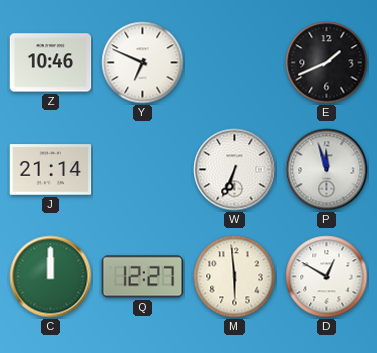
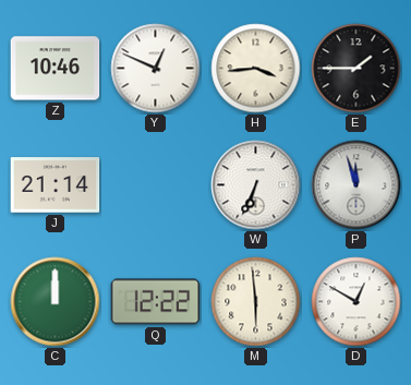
Y: 6:49 -> 12:49
H: none -> 3:44
E: 1:41 -> 1:45
Q: 12:27 -> 12:22
